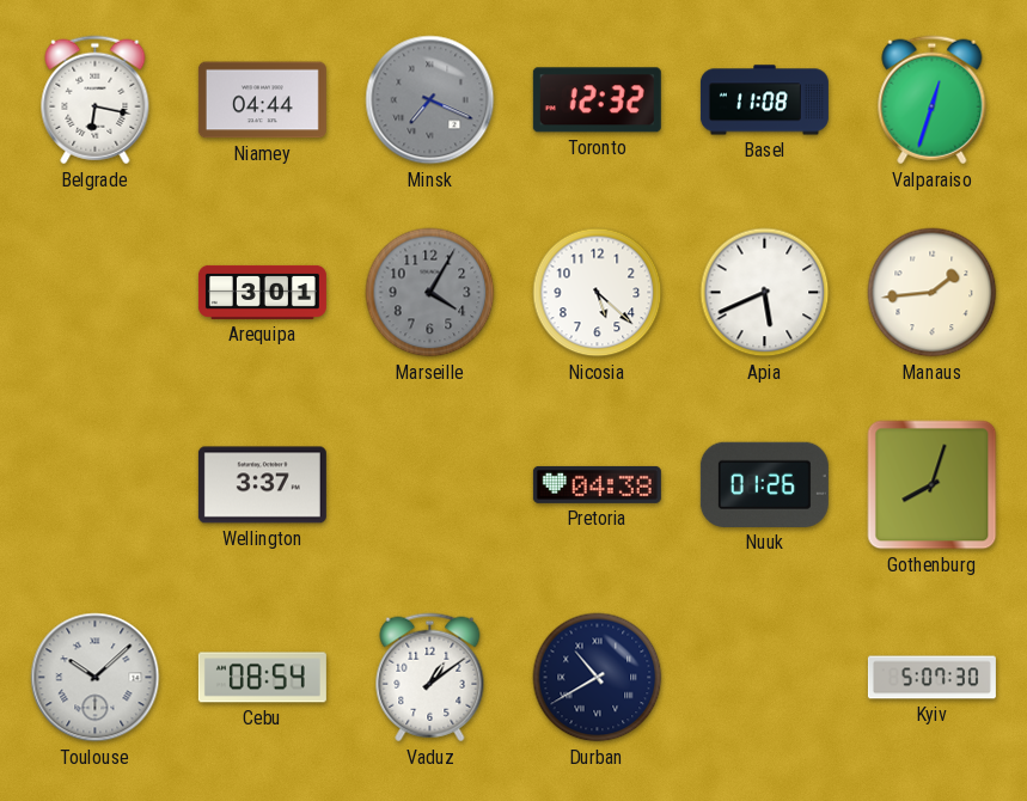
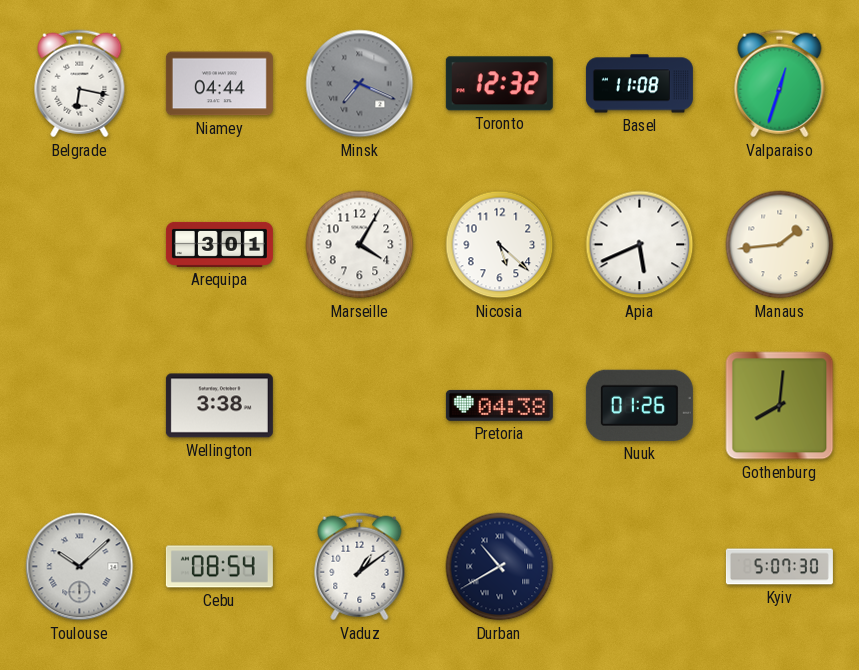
Marseille dial: grey -> white
Wellington: 3:37 -> 3:38
Gothenburg: 8:03 -> 8:01
